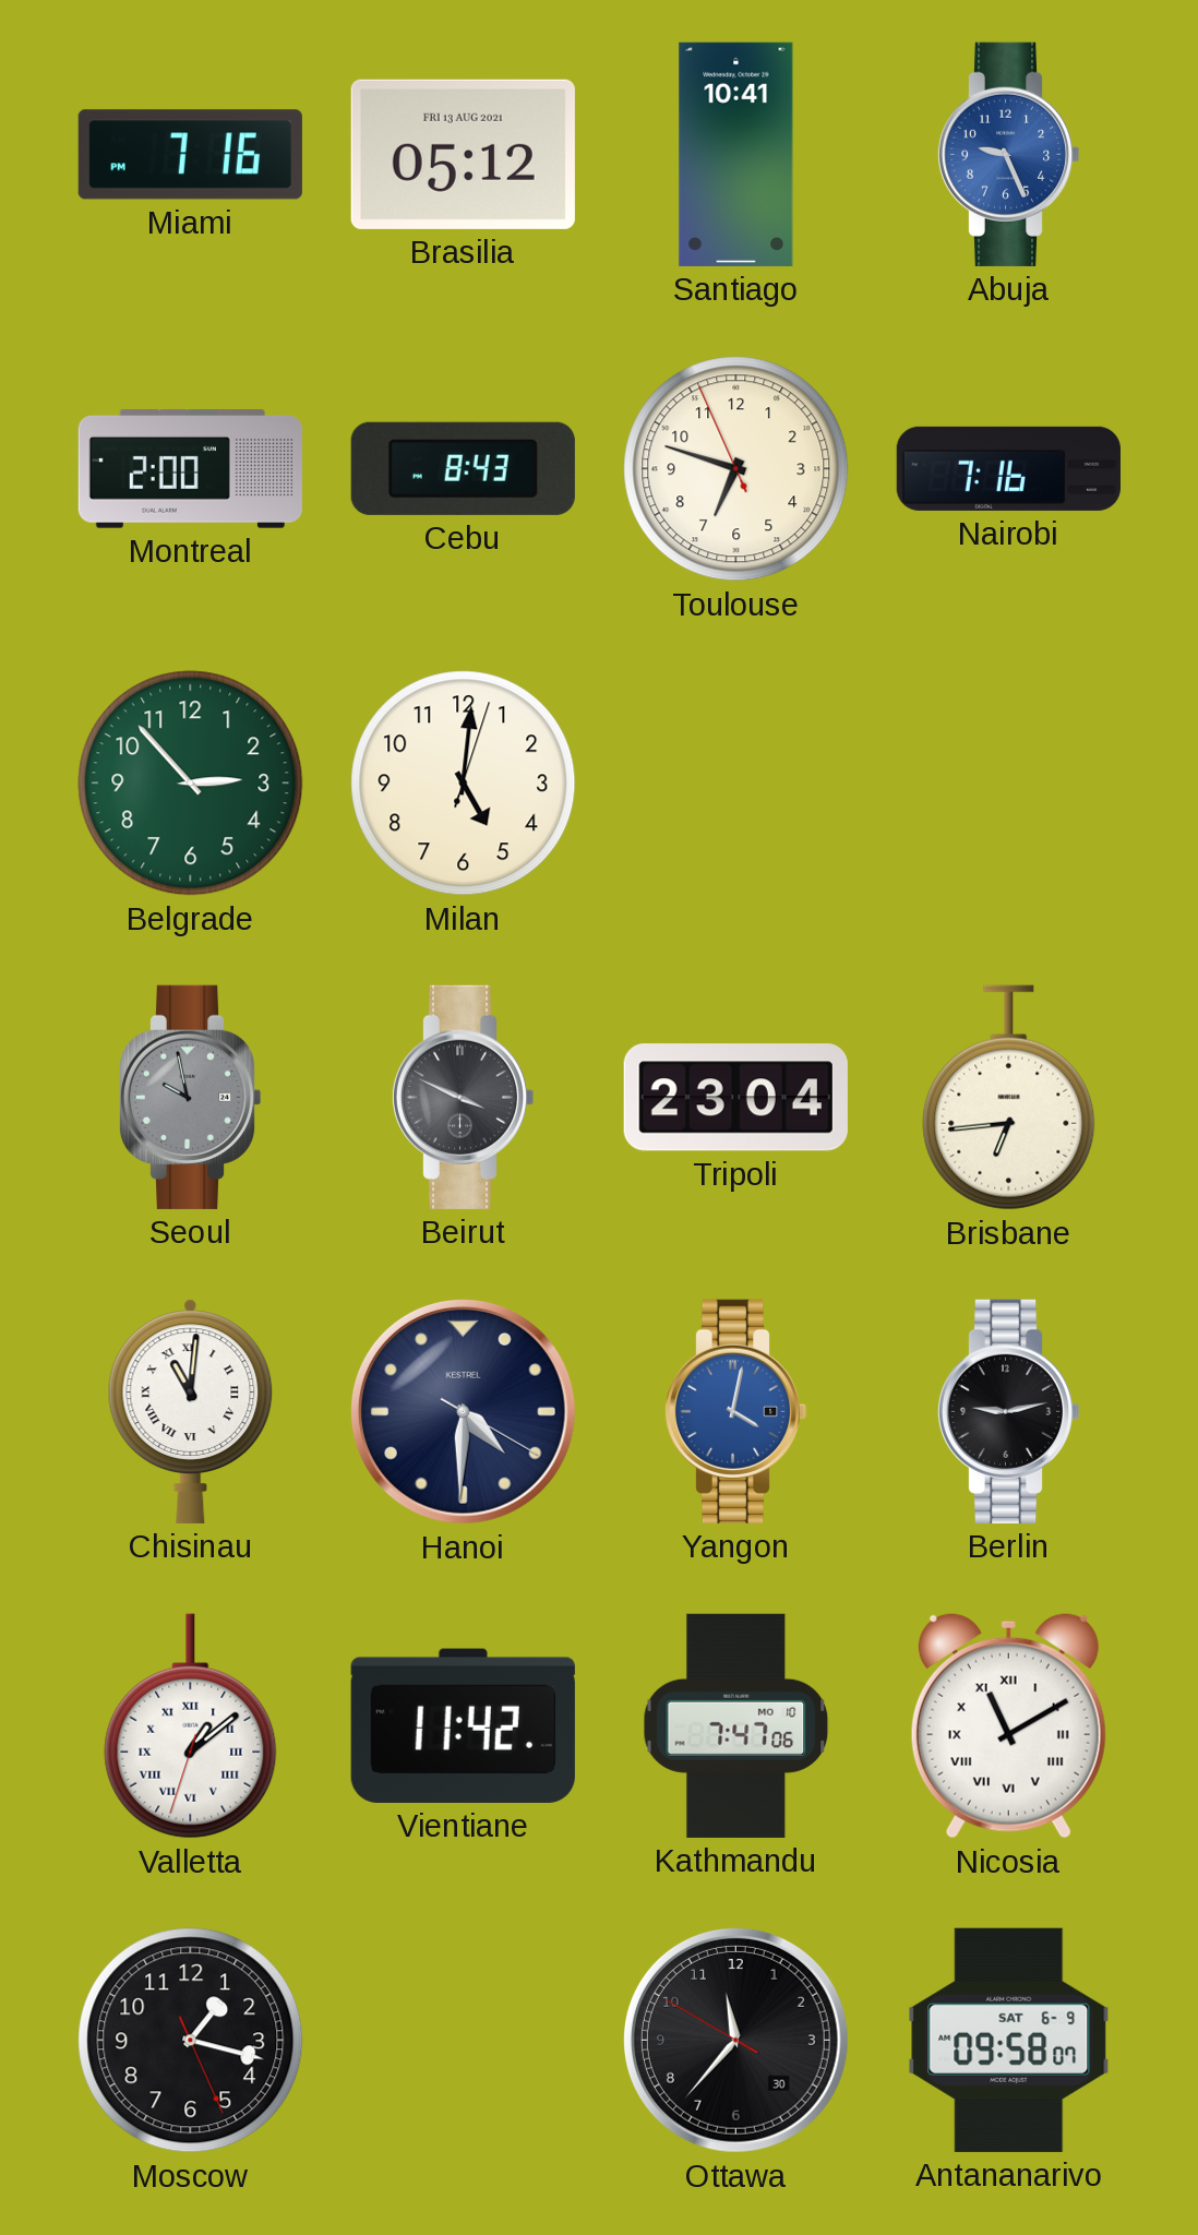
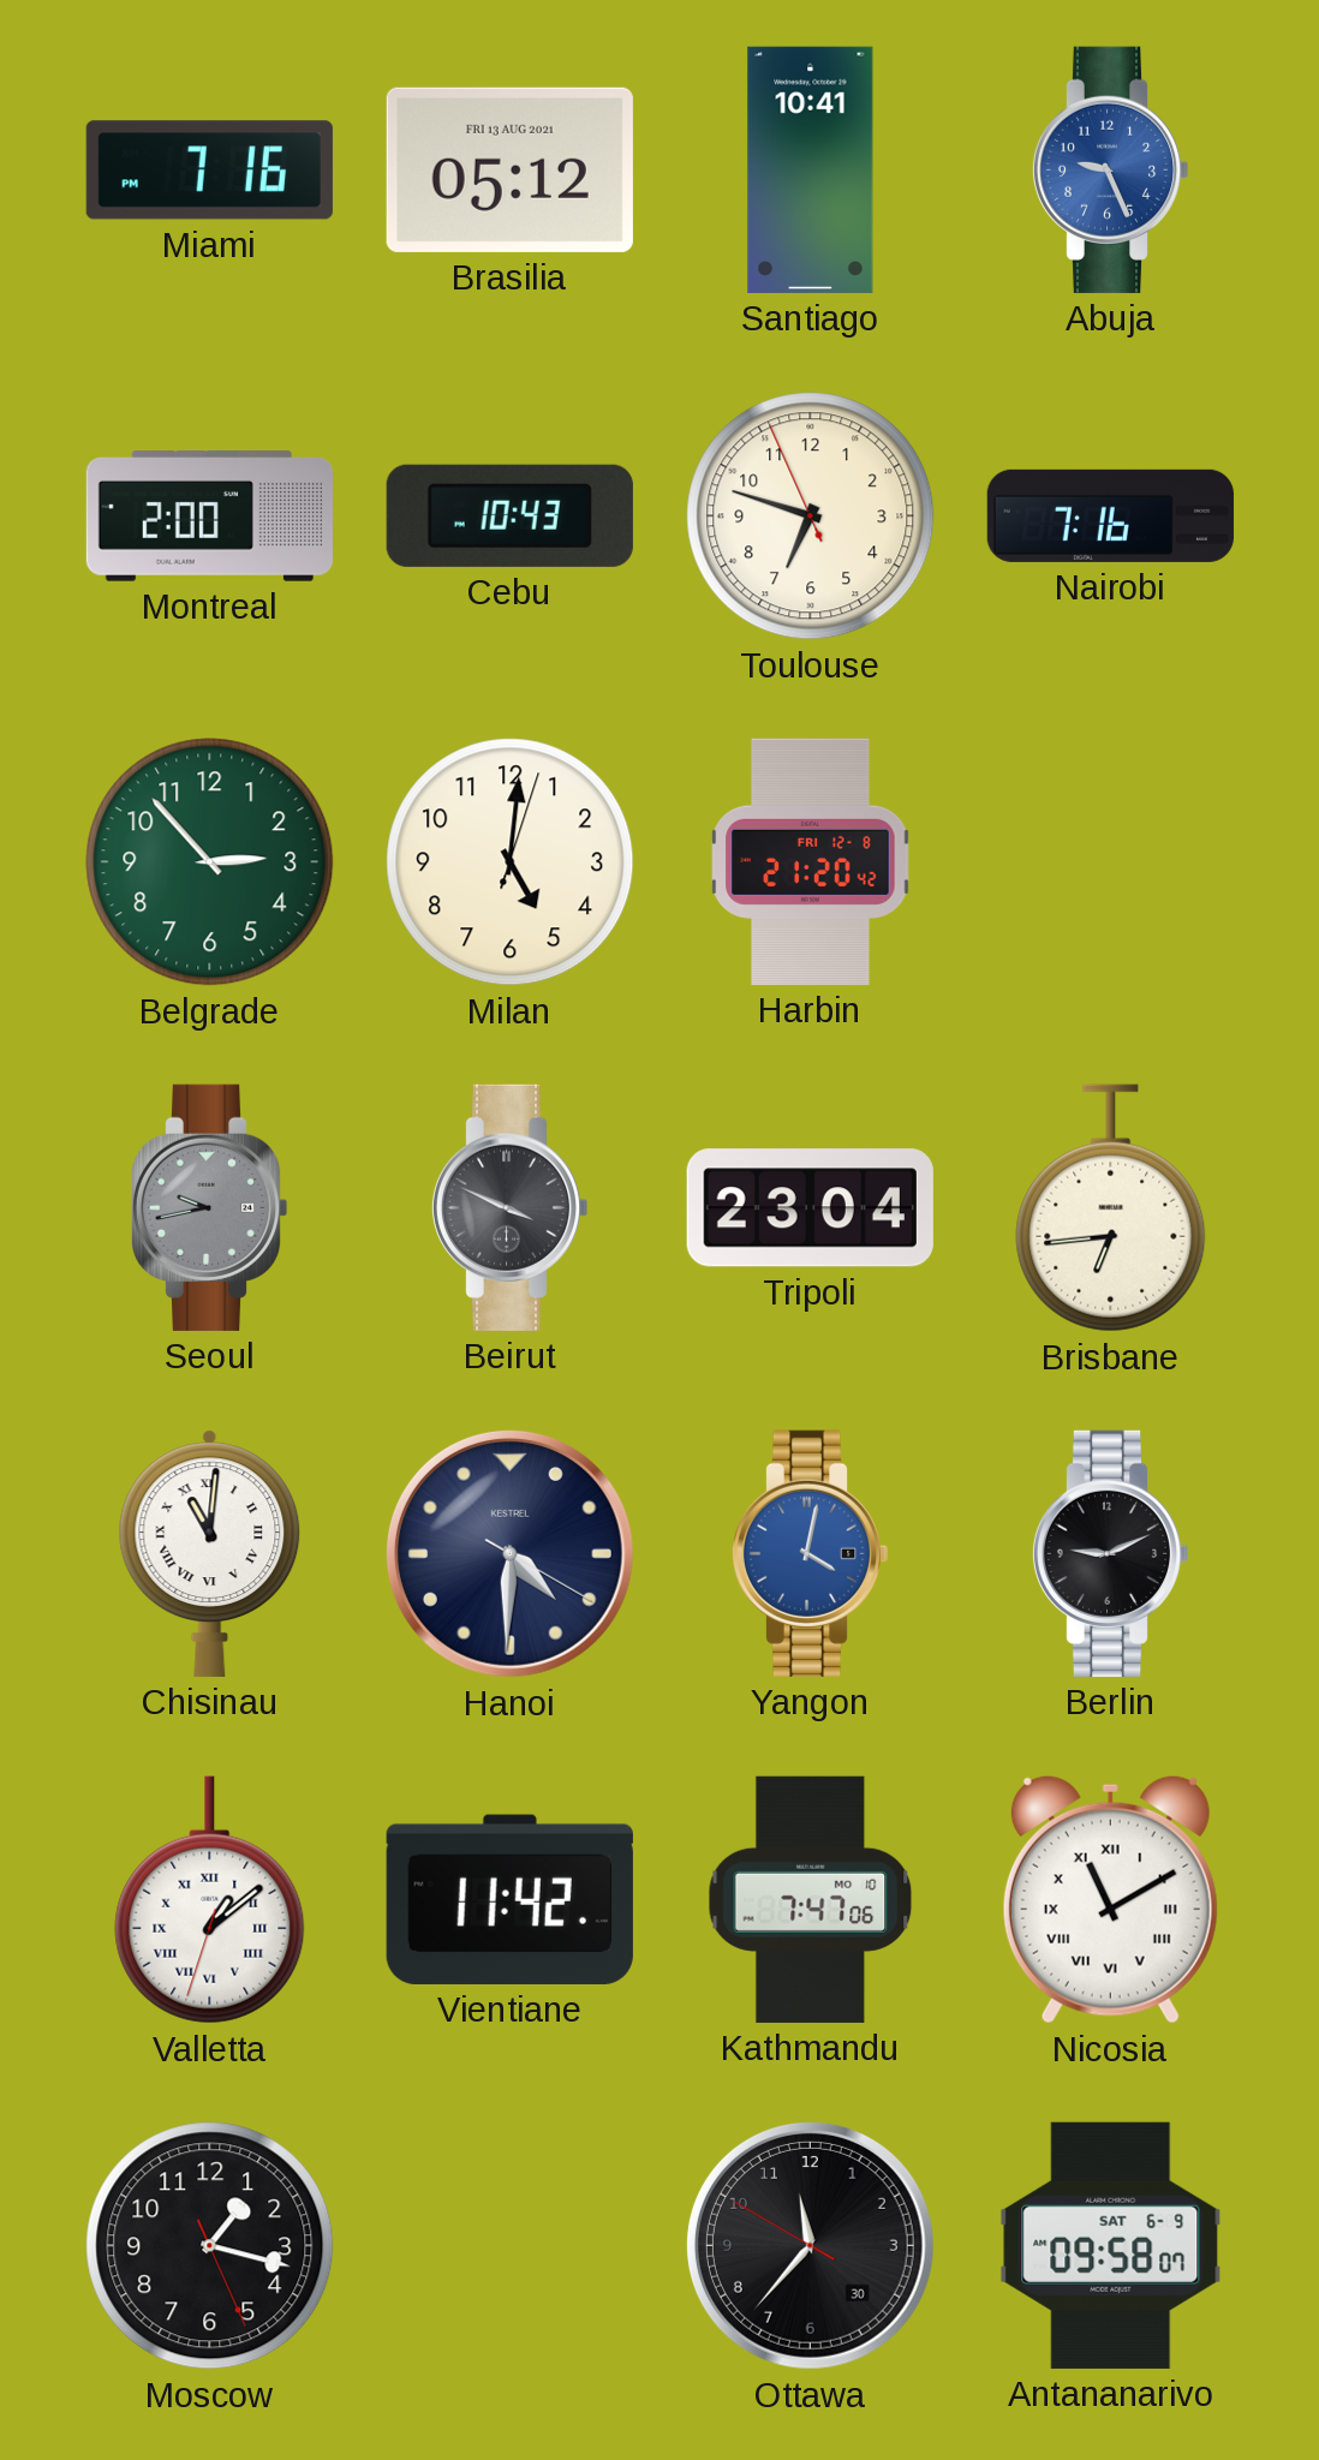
Cebu: 8:43 -> 10:43
Harbin: none -> 21:20
Seoul: 9:58 -> 9:43
Berlin: 9:13 -> 9:11
